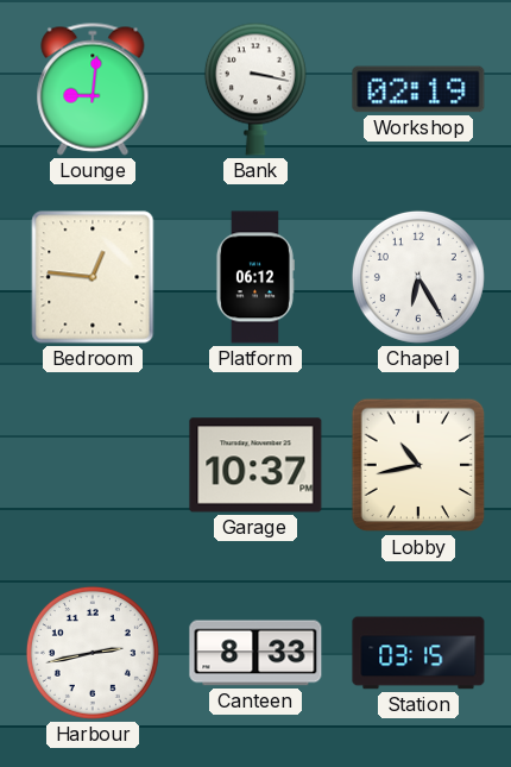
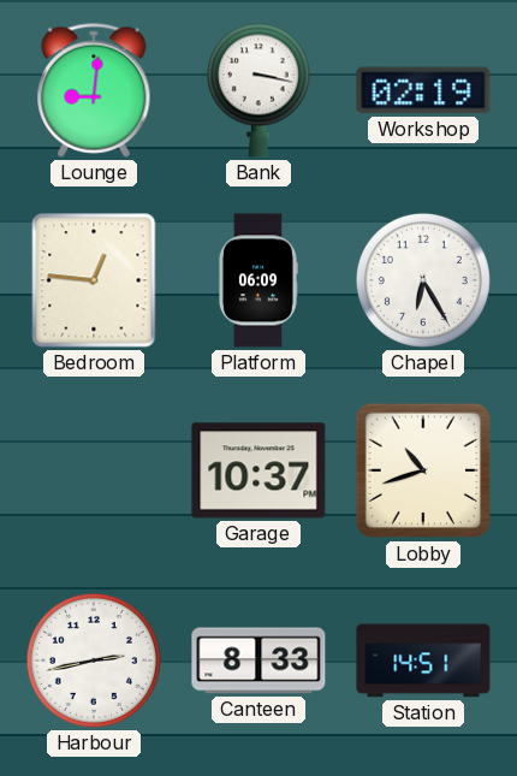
Platform: 06:12 -> 06:09
Lobby: 10:43 -> 10:42
Station: 03:15 -> 14:51
